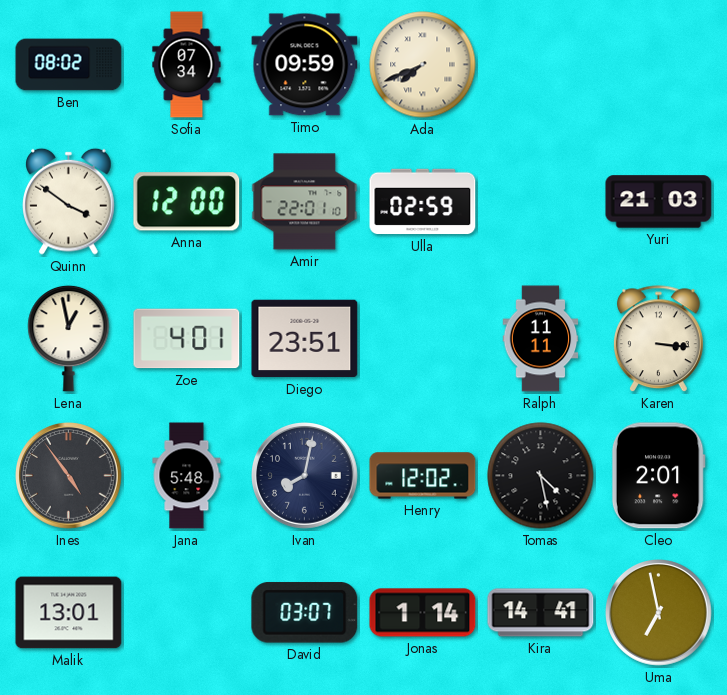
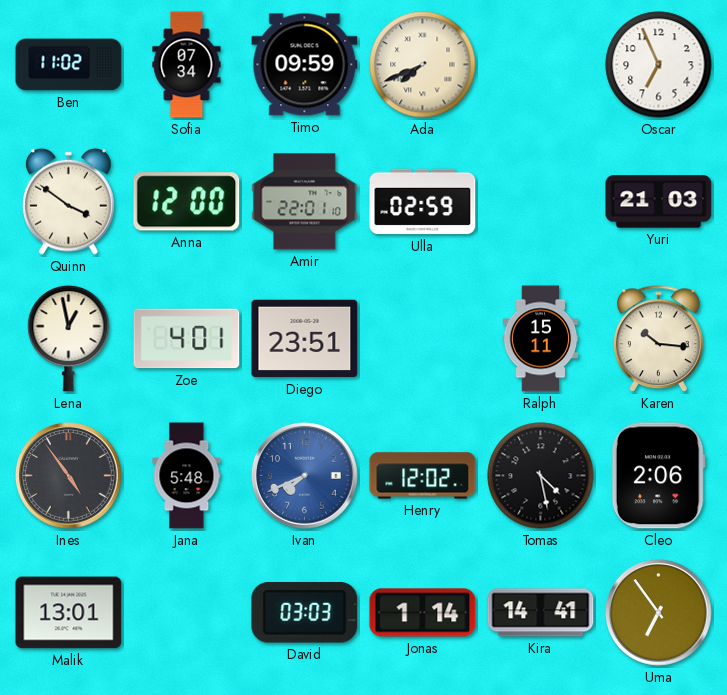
Ben: 08:02 -> 11:02
Oscar: none -> 6:56
Ralph: 11:11 -> 15:11
Karen: 3:16 -> 10:16
Ivan: 8:02 -> 7:41
Ivan dial: navy -> blue
Cleo: 2:01 -> 2:06
David: 03:07 -> 03:03
Uma: 6:58 -> 6:54
